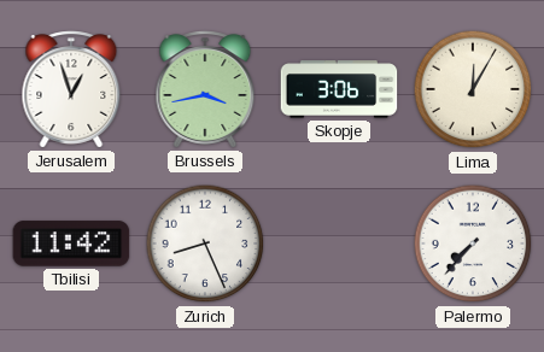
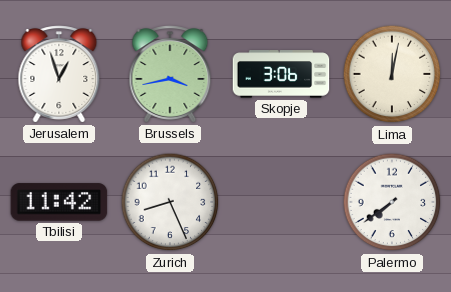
Lima: 12:05 -> 12:02
Palermo: 7:37 -> 7:39
